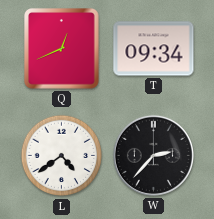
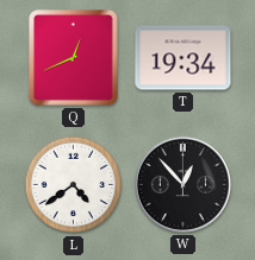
T: 09:34 -> 19:34
W: 2:37 -> 12:53
